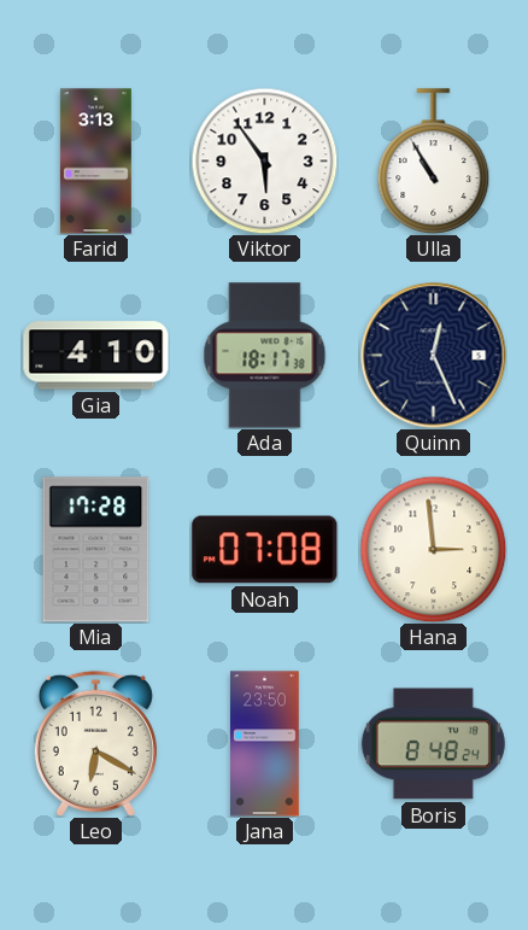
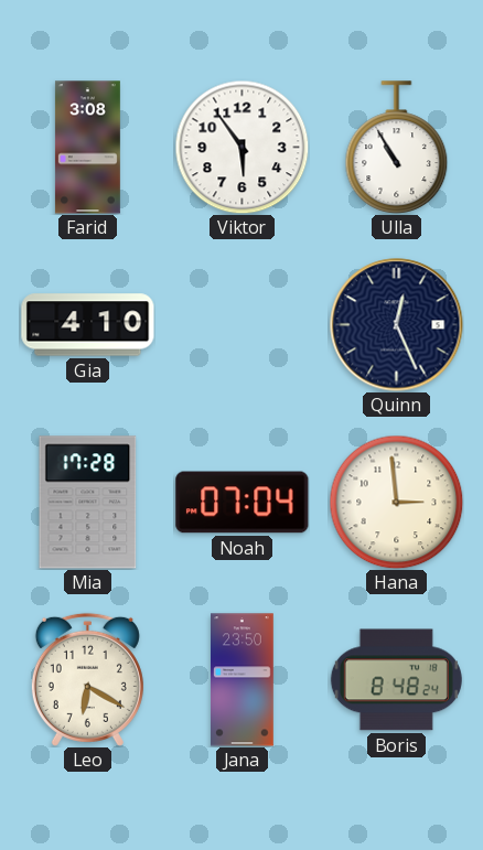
Farid: 3:13 -> 3:08
Ada: 18:17 -> none
Noah: 07:08 -> 07:04
